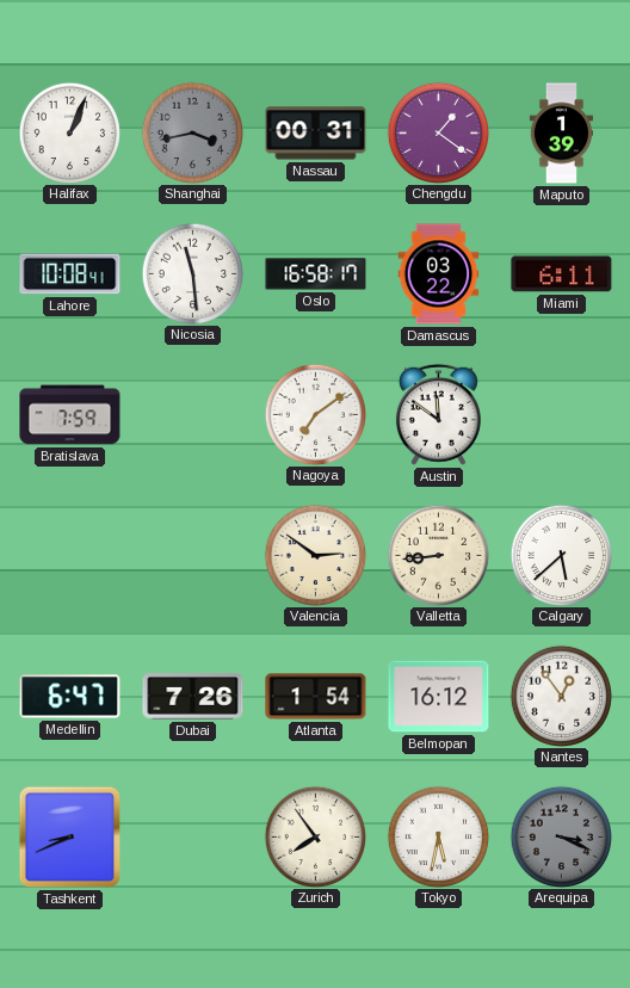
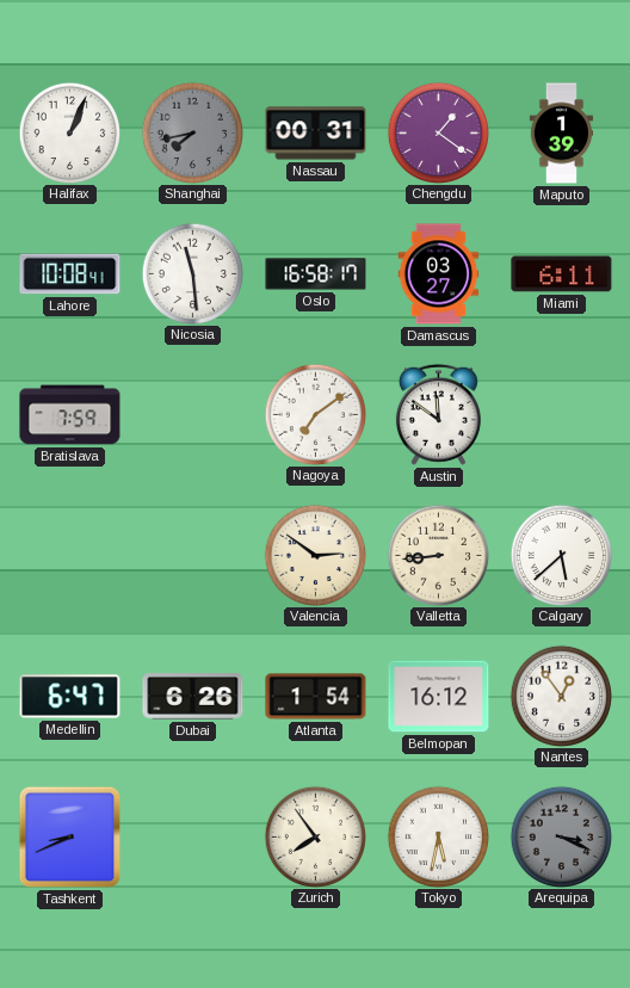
Shanghai: 3:43 -> 7:43
Damascus: 03:22 -> 03:27
Dubai: 7:26 -> 6:26
